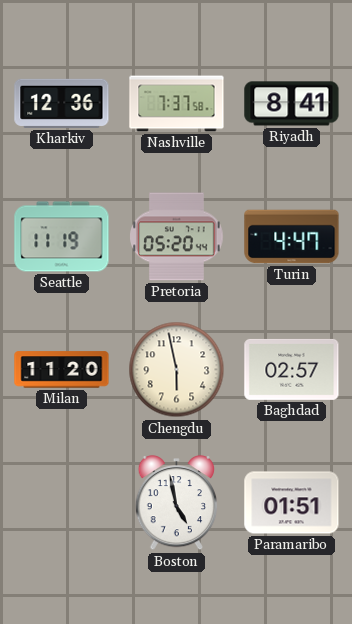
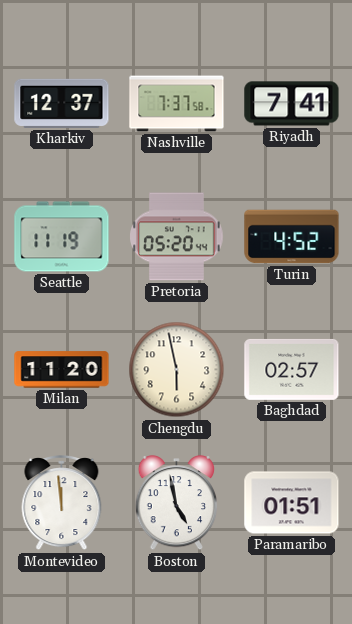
Kharkiv: 12:36 -> 12:37
Riyadh: 8:41 -> 7:41
Turin: 4:47 -> 4:52
Montevideo: none -> 11:59
